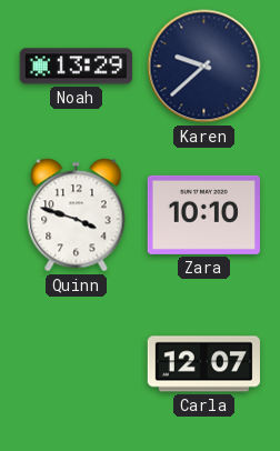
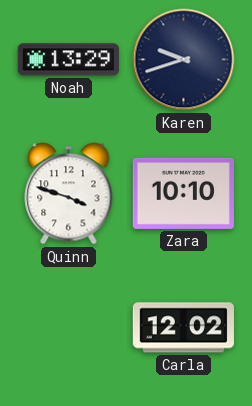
Karen: 9:38 -> 9:42
Carla: 12:07 -> 12:02
